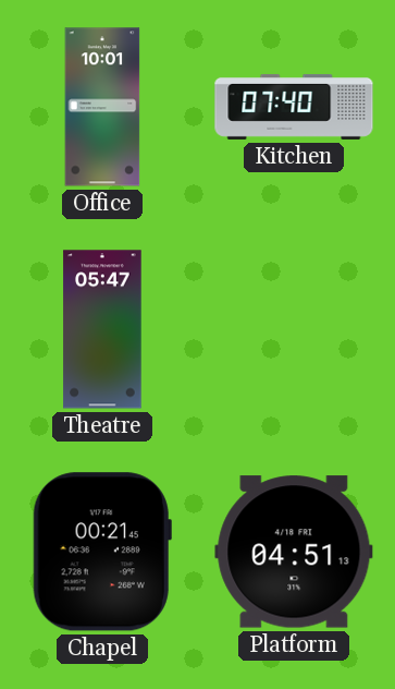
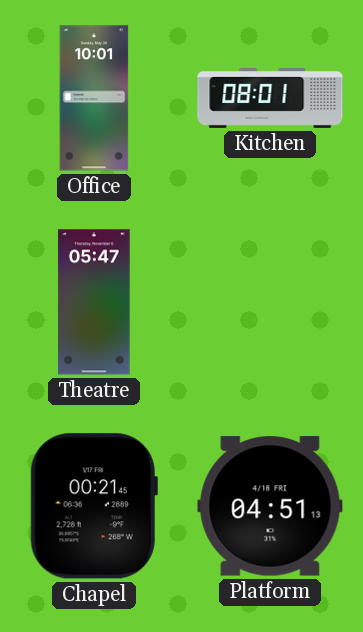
Kitchen: 07:40 -> 08:01
